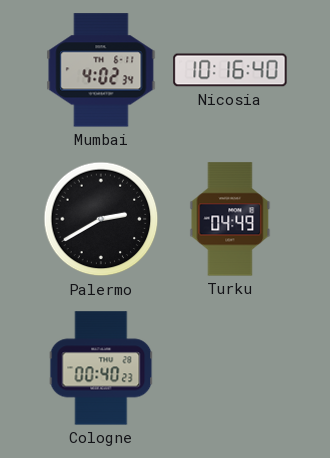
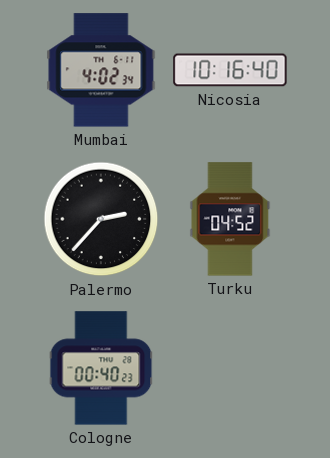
Palermo: 2:40 -> 2:37
Turku: 04:49 -> 04:52
